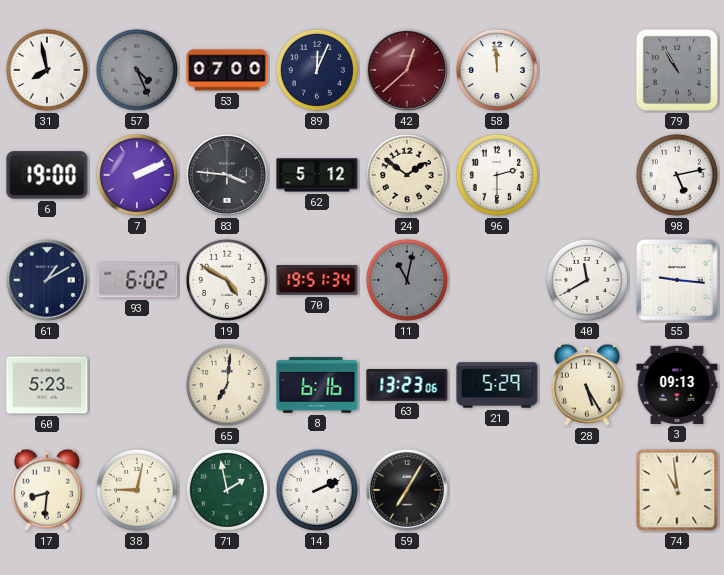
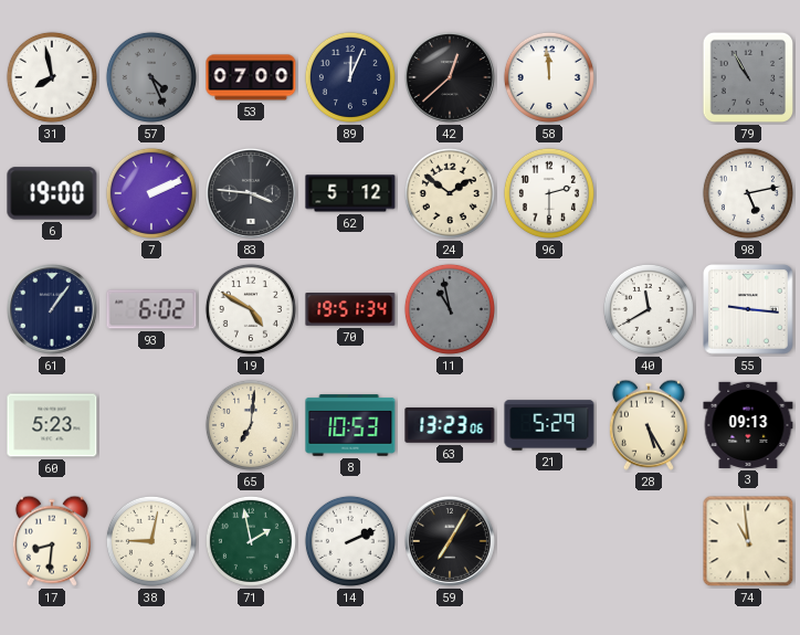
42 dial: burgundy -> black
61: 1:10 -> 1:06
11: 11:02 -> 10:58
8: 6:16 -> 10:53
